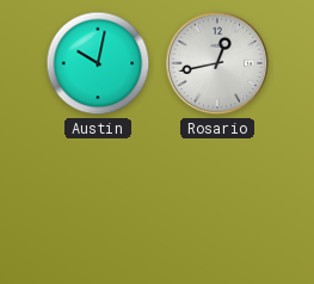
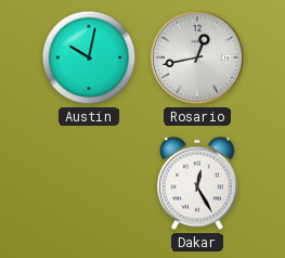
Dakar: none -> 12:25
